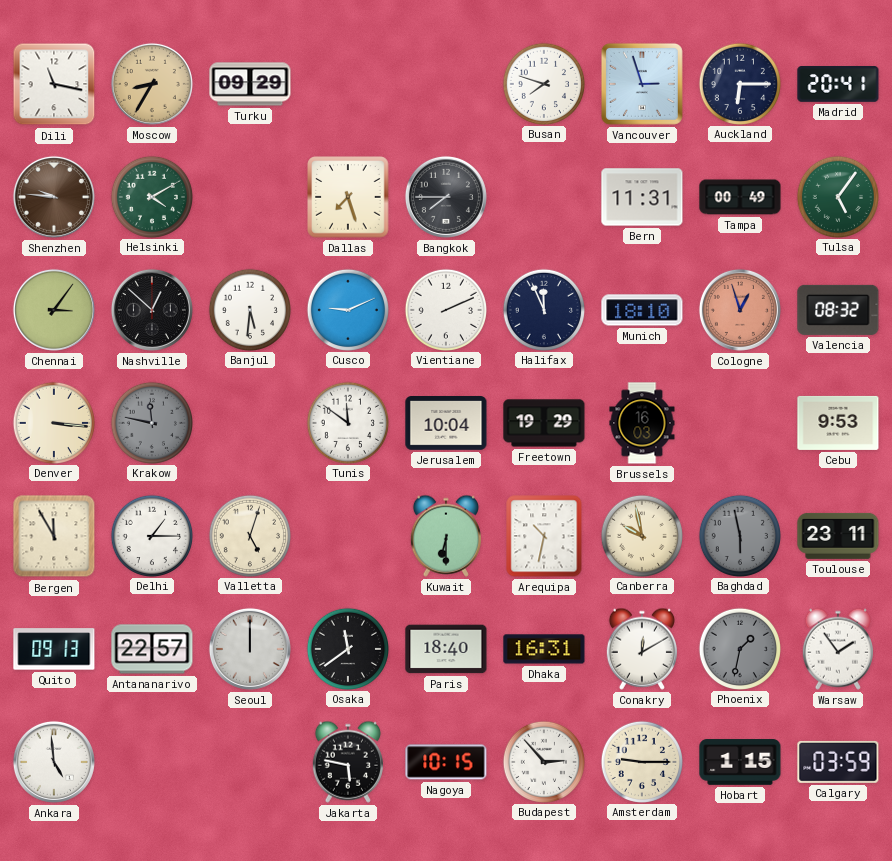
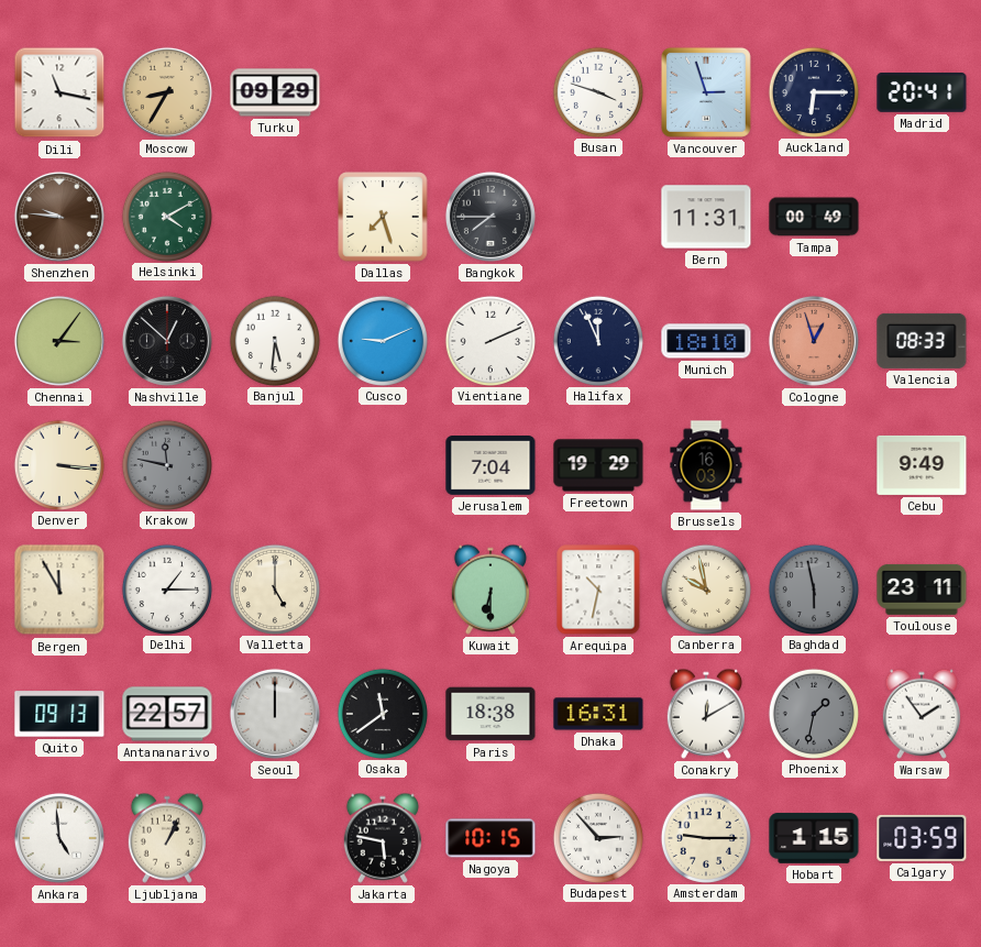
Busan: 7:48 -> 3:48
Tulsa: 5:06 -> none
Valencia: 08:32 -> 08:33
Tunis: 11:51 -> none
Jerusalem: 10:04 -> 7:04
Cebu: 9:53 -> 9:49
Valletta: 5:03 -> 5:00
Paris: 18:40 -> 18:38
Ljubljana: none -> 1:04
